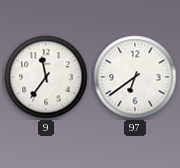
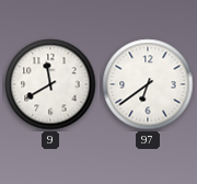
9: 11:36 -> 11:40
